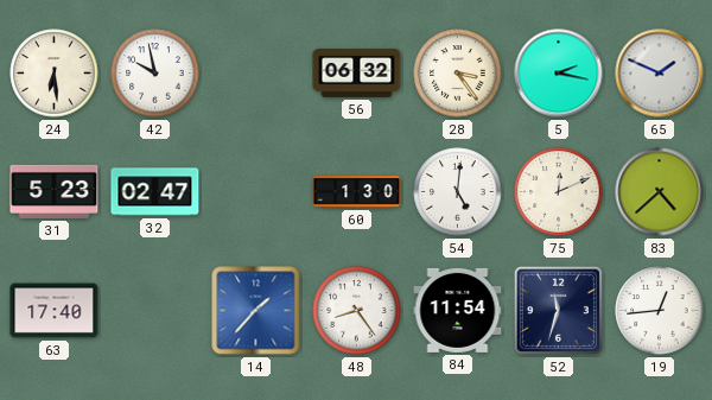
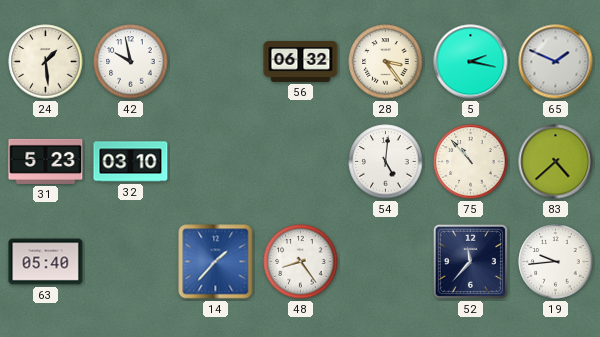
24: 6:29 -> 1:29
32: 02:47 -> 03:10
60: 1:30 -> none
75: 12:11 -> 10:53
63: 17:40 -> 05:40
84: 11:54 -> none
52: 11:33 -> 11:37
19: 12:44 -> 9:44
